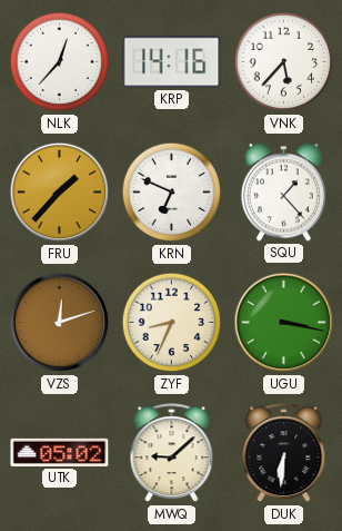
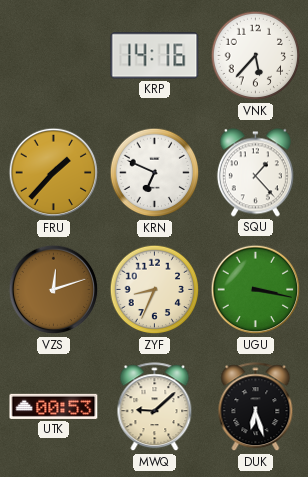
NLK: 12:37 -> none
UTK: 05:02 -> 00:53
DUK: 6:31 -> 6:27
